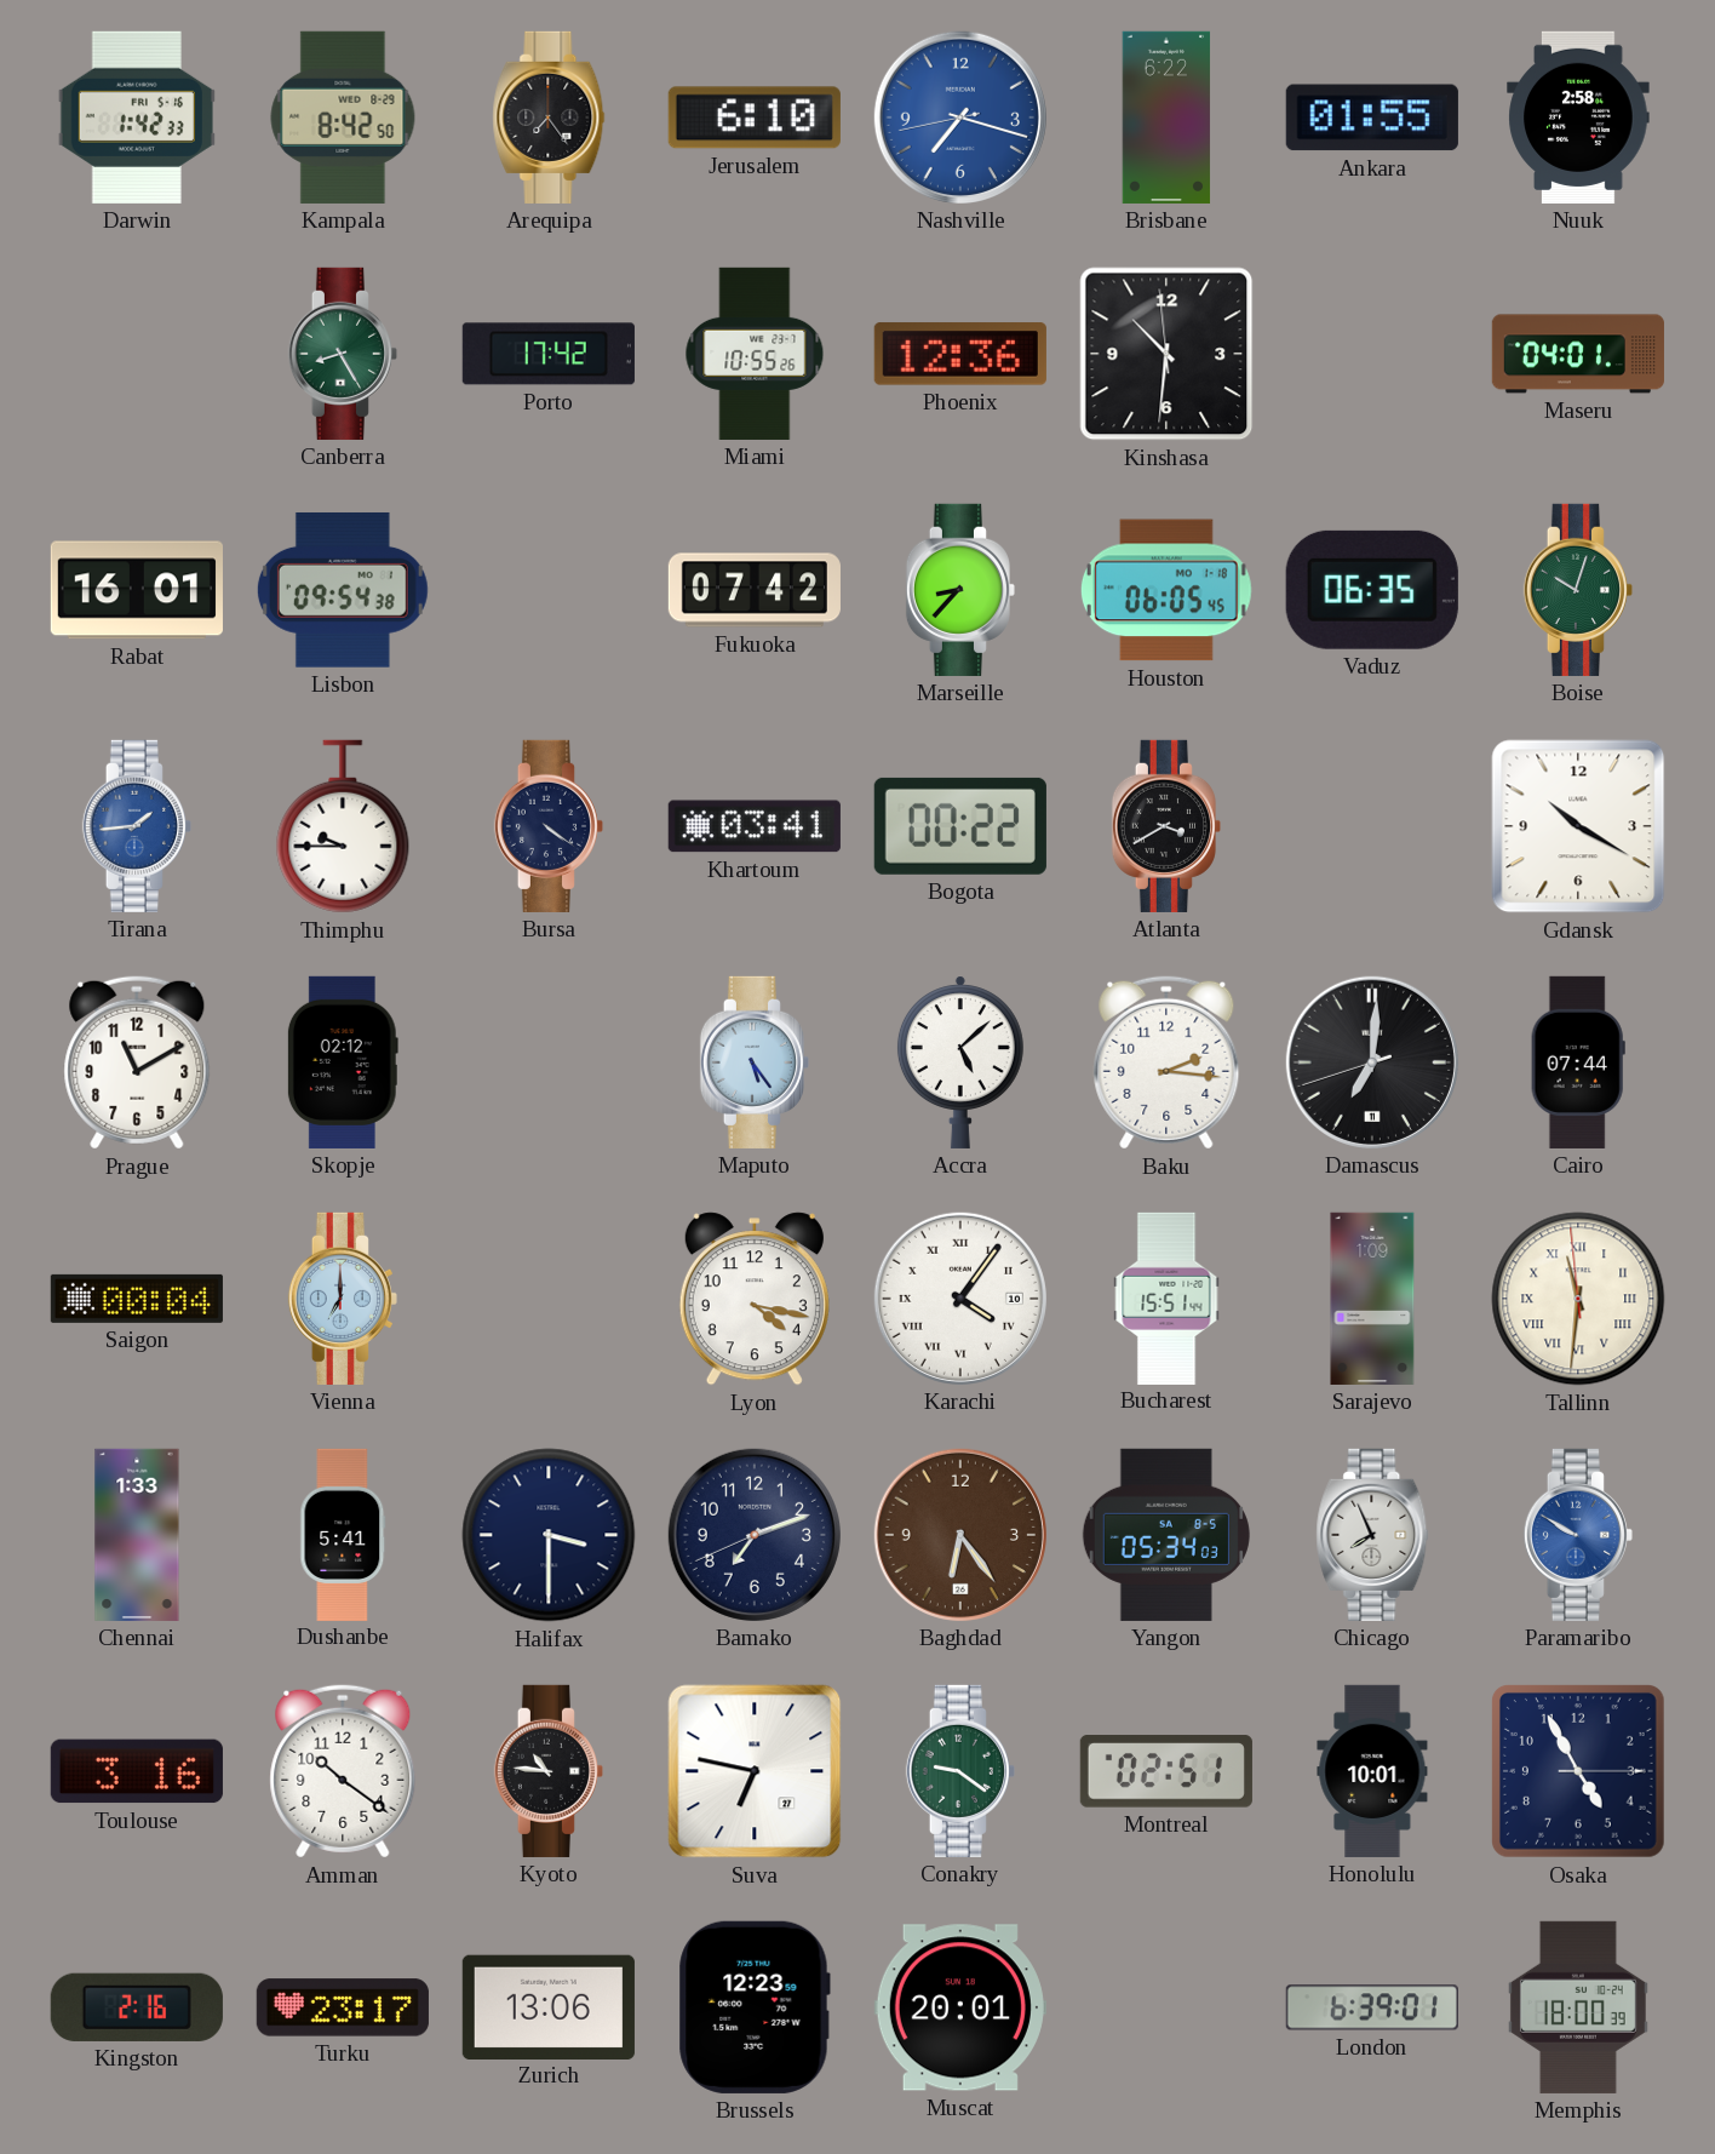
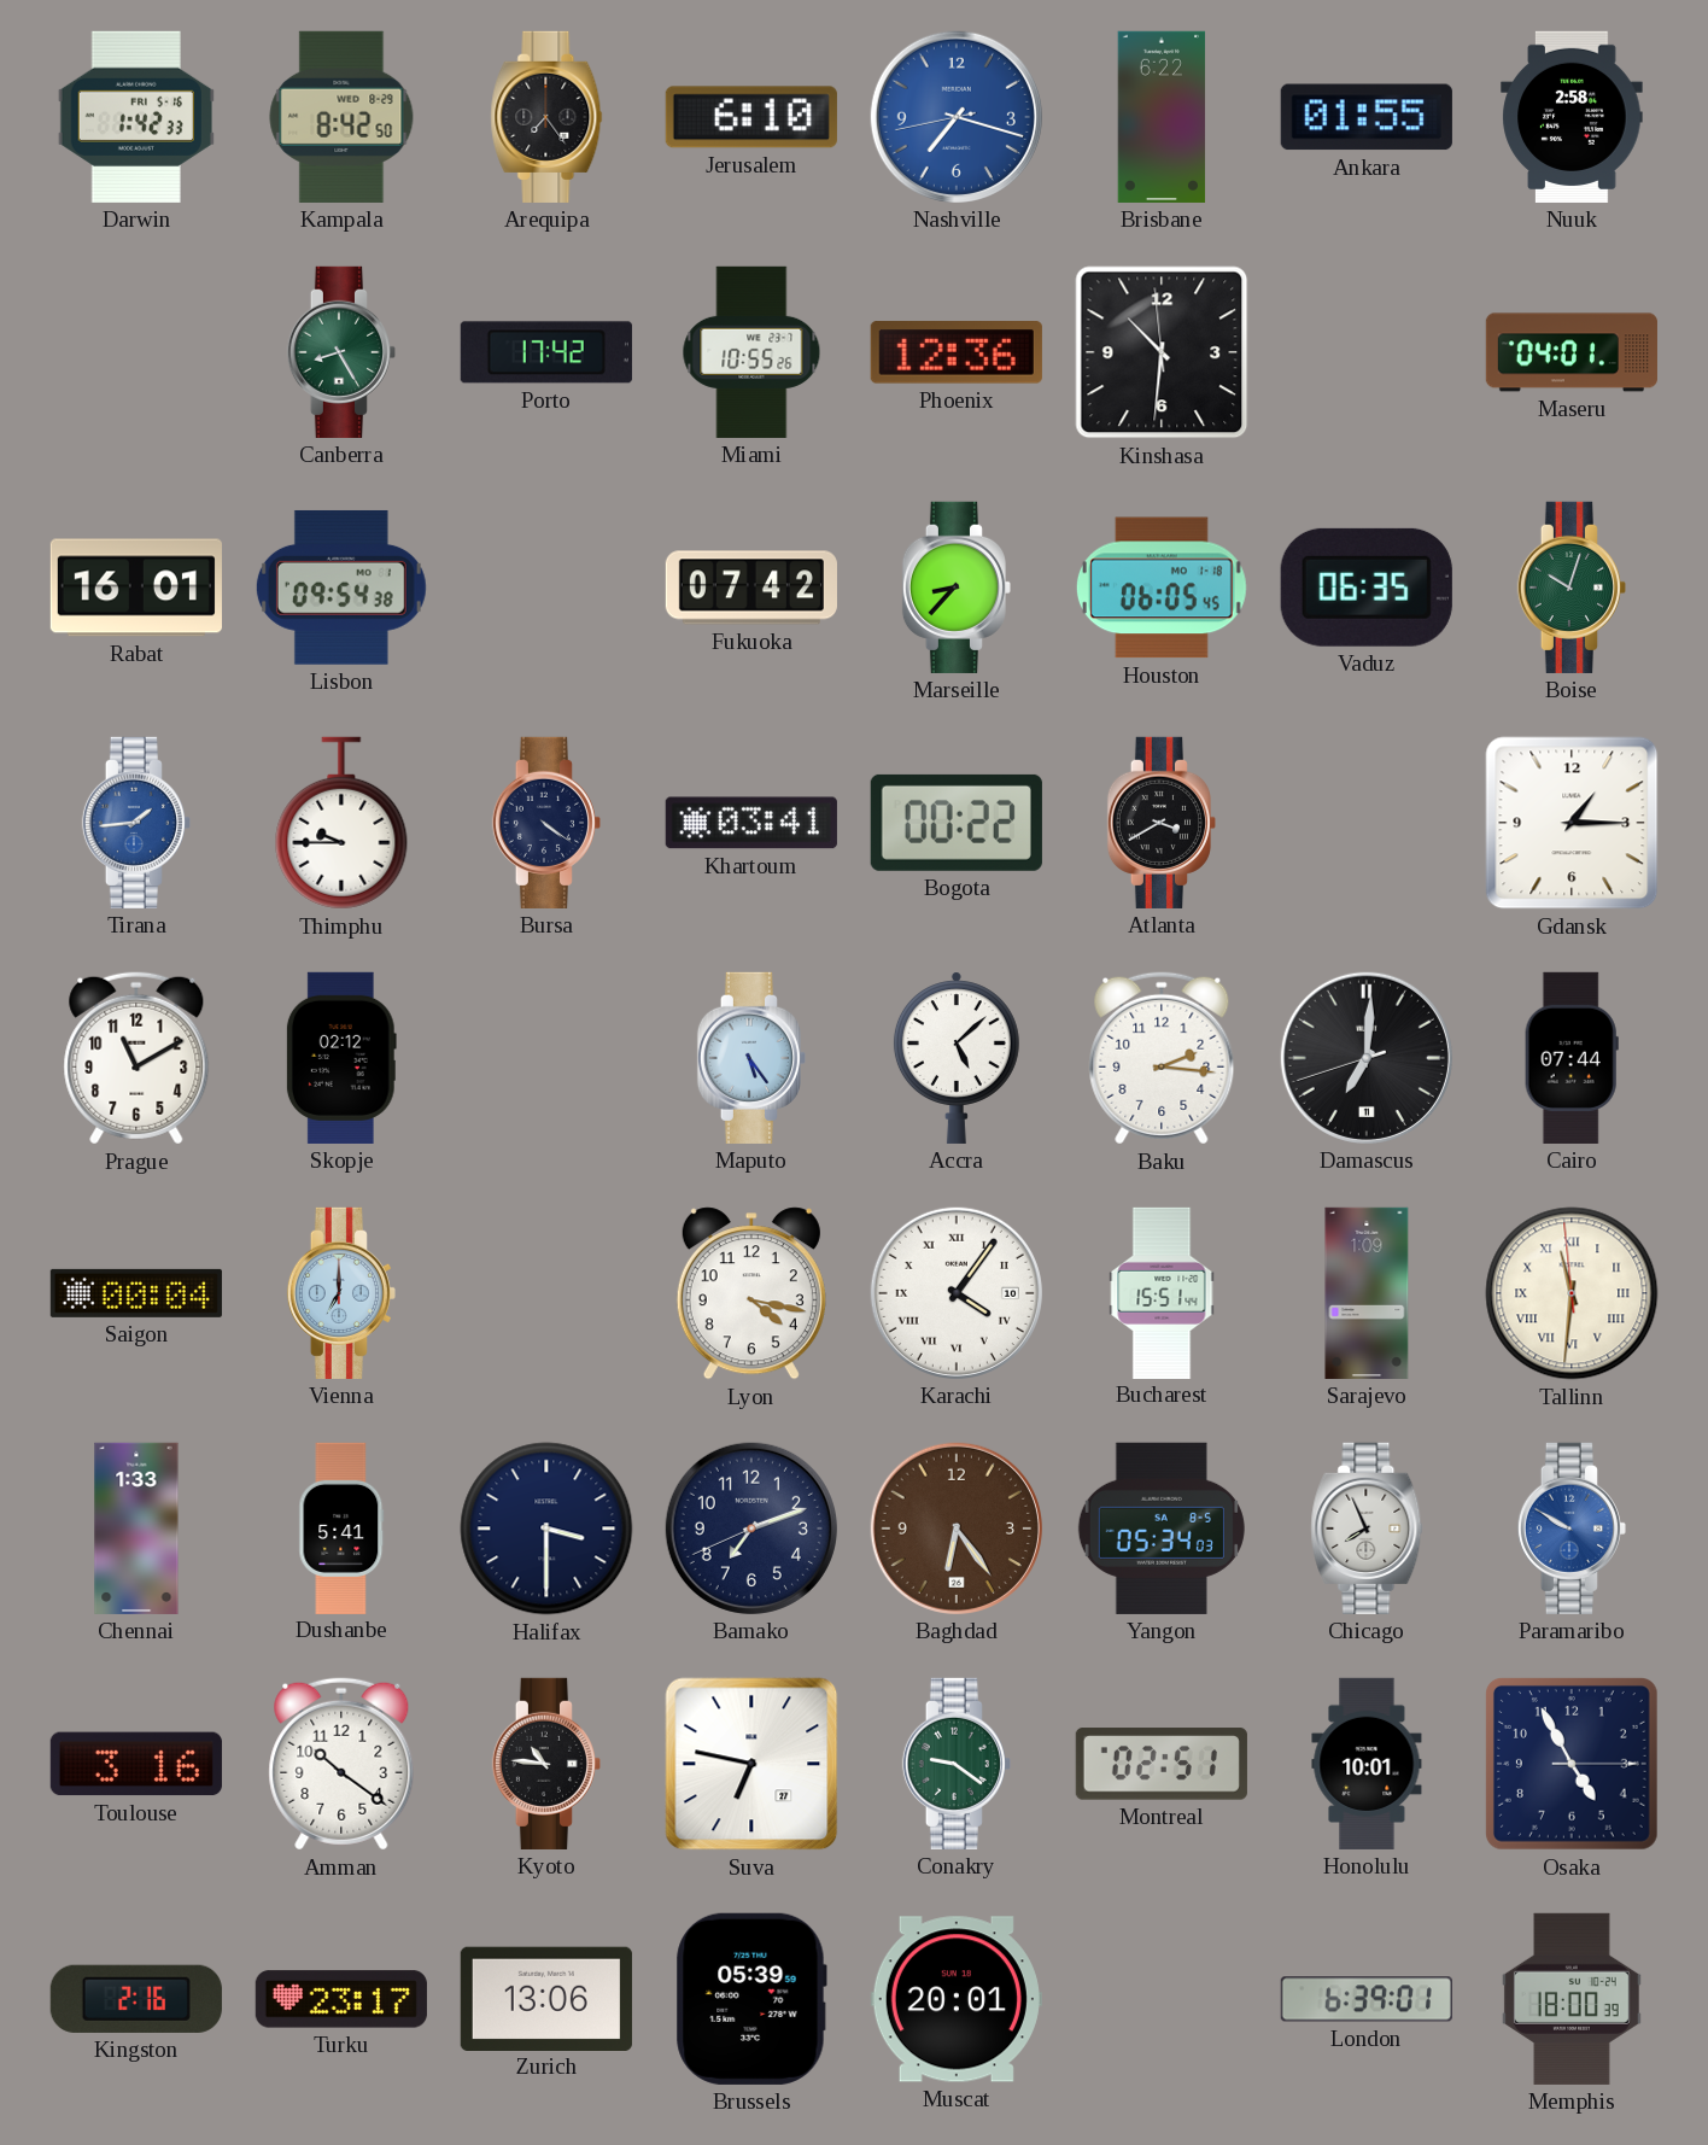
Gdansk: 10:20 -> 1:15
Brussels: 12:23 -> 05:39
